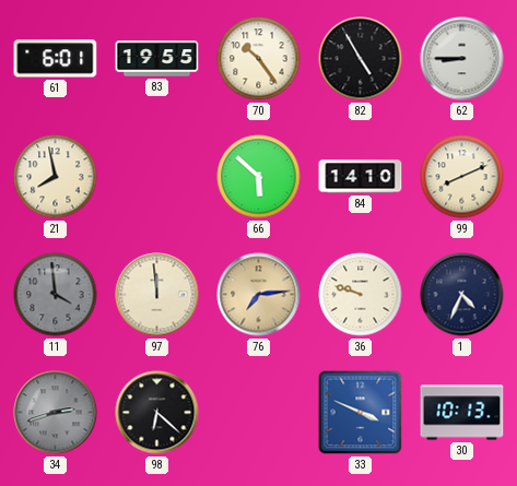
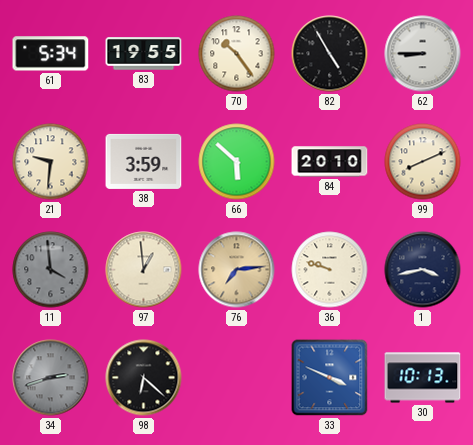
61: 6:01 -> 5:34
21: 7:58 -> 9:31
38: none -> 3:59
84: 14:10 -> 20:10
97: 11:59 -> 12:59
1: 4:34 -> 3:43
